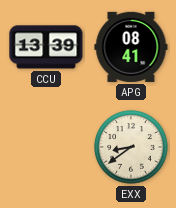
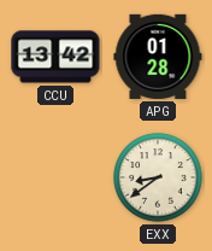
CCU: 13:39 -> 13:42
APG: 08:41 -> 01:28
